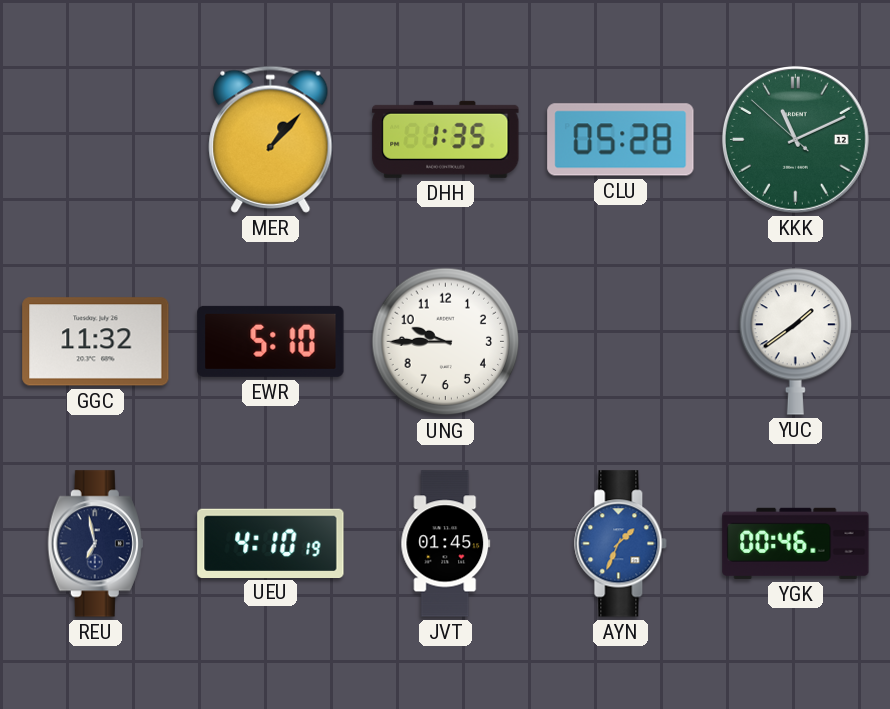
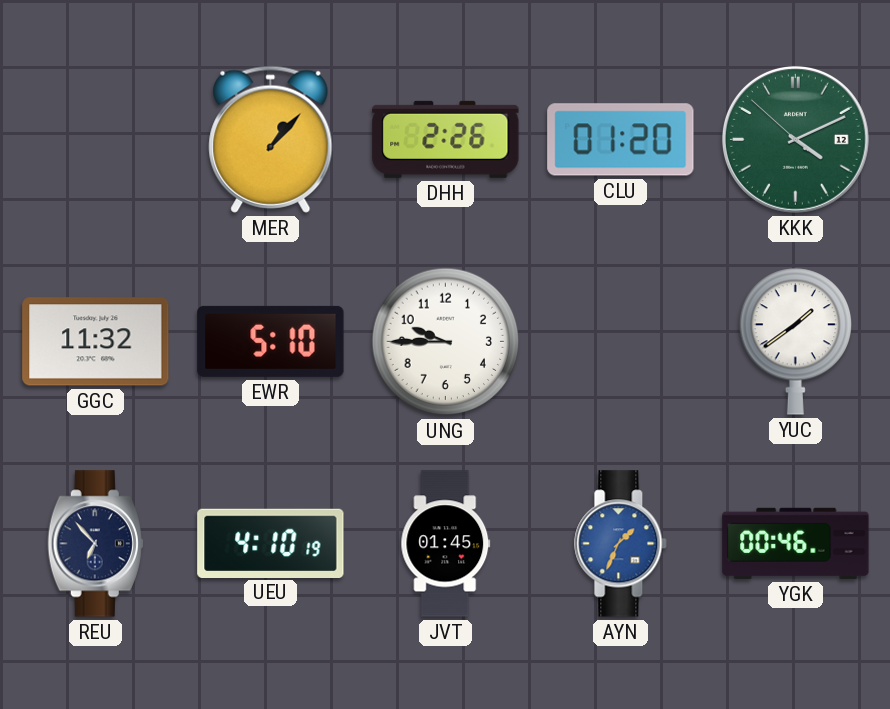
DHH: 1:35 -> 2:26
CLU: 05:28 -> 01:20
KKK: 11:10 -> 4:10
REU: 6:58 -> 6:53
